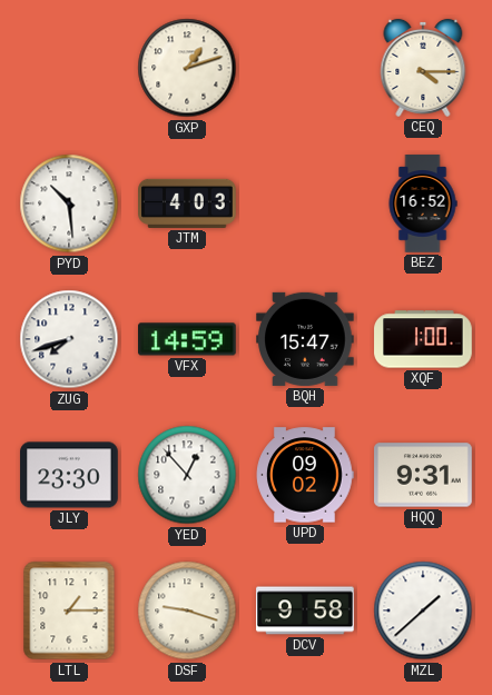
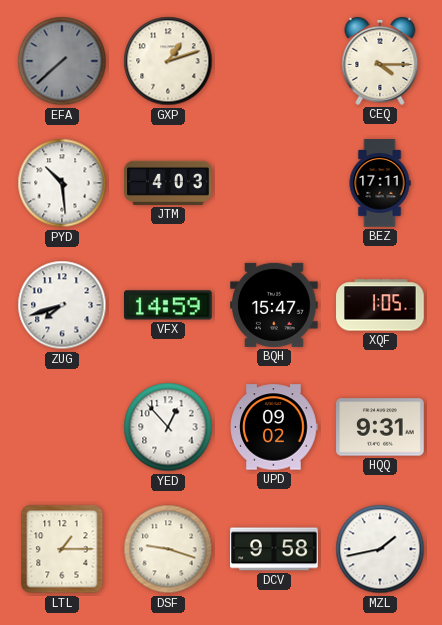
EFA: none -> 7:38
BEZ: 16:52 -> 17:11
XQF: 1:00 -> 1:05
JLY: 23:30 -> none
MZL: 1:38 -> 1:43
